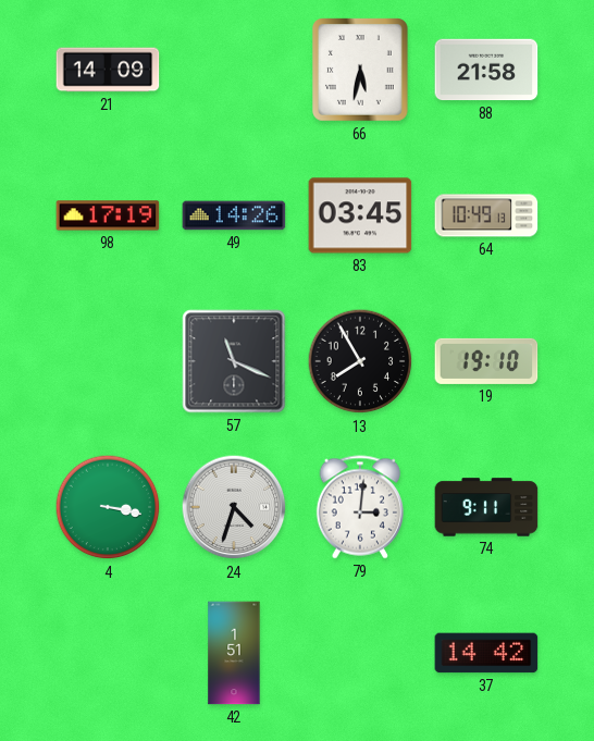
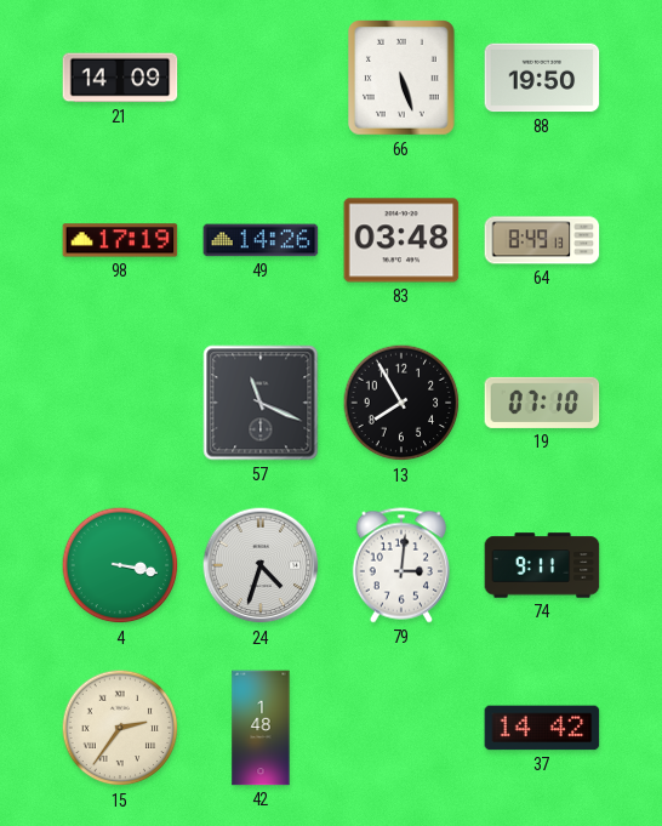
66: 5:32 -> 5:27
88: 21:58 -> 19:50
83: 03:45 -> 03:48
64: 10:49 -> 8:49
19: 19:10 -> 07:10
15: none -> 2:36
42: 1:51 -> 1:48
